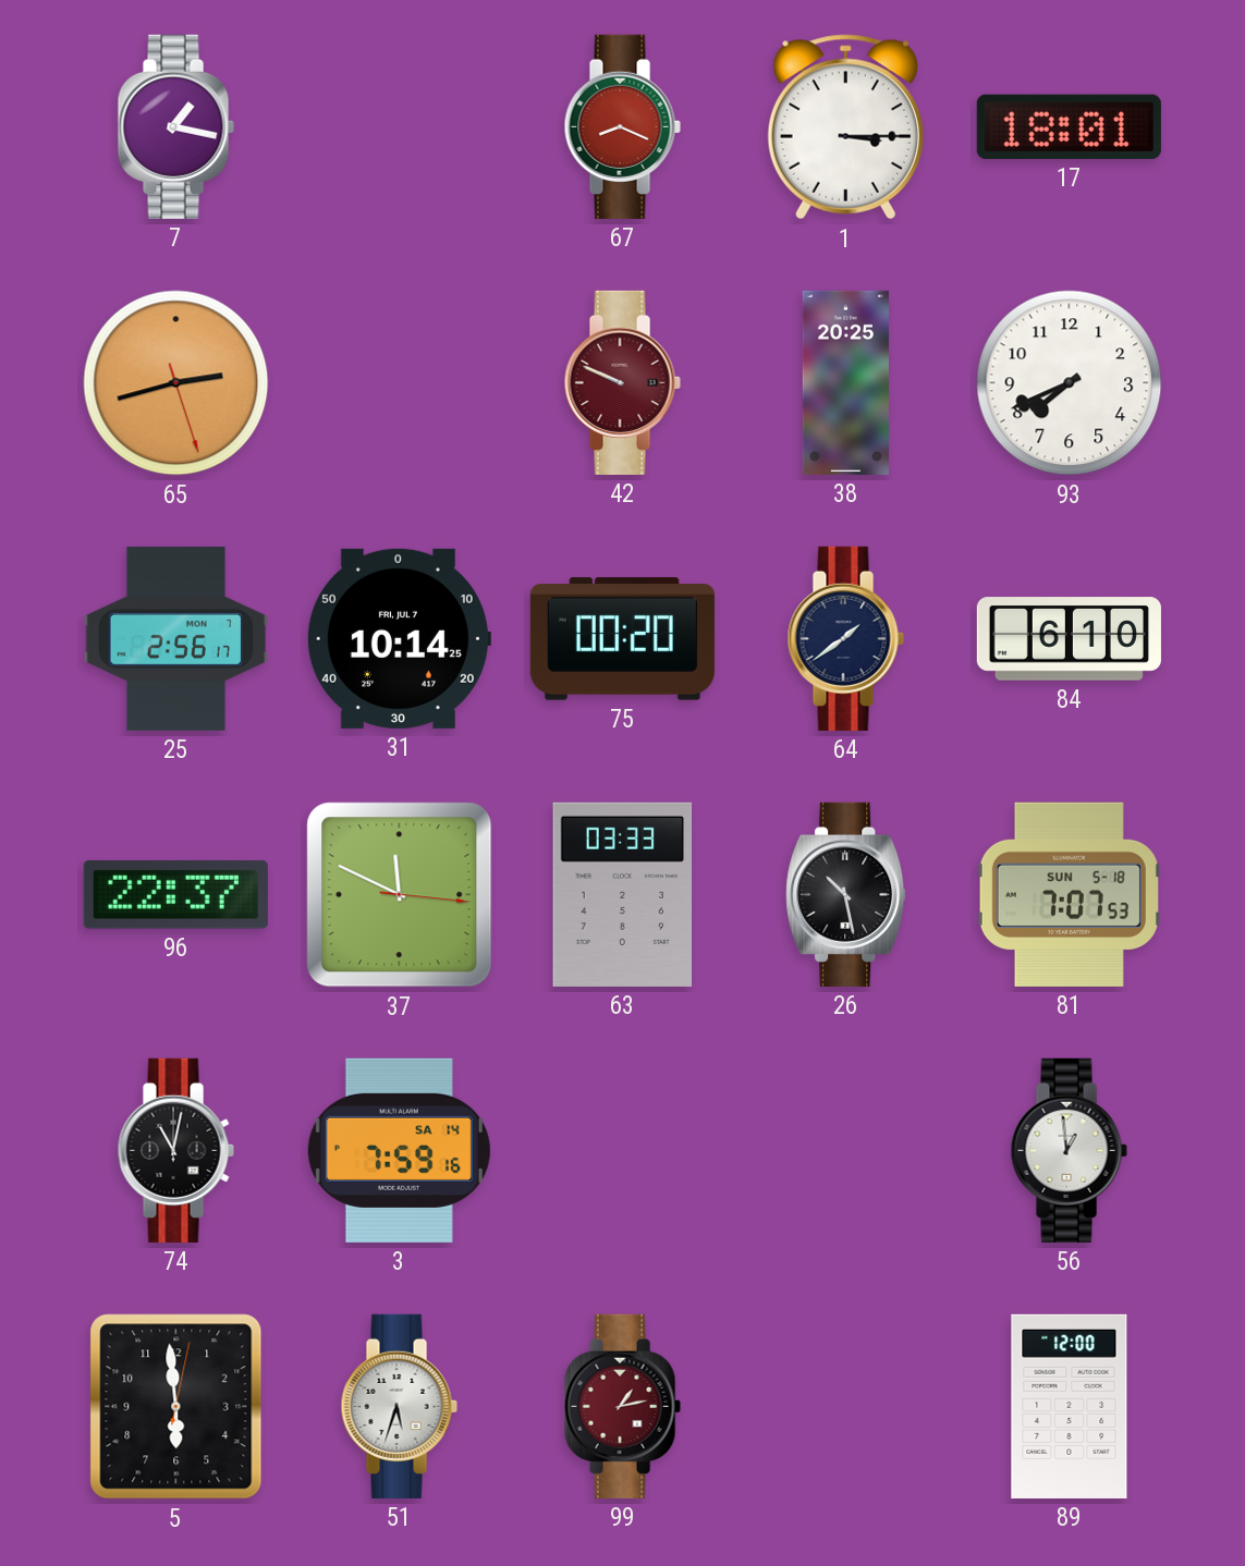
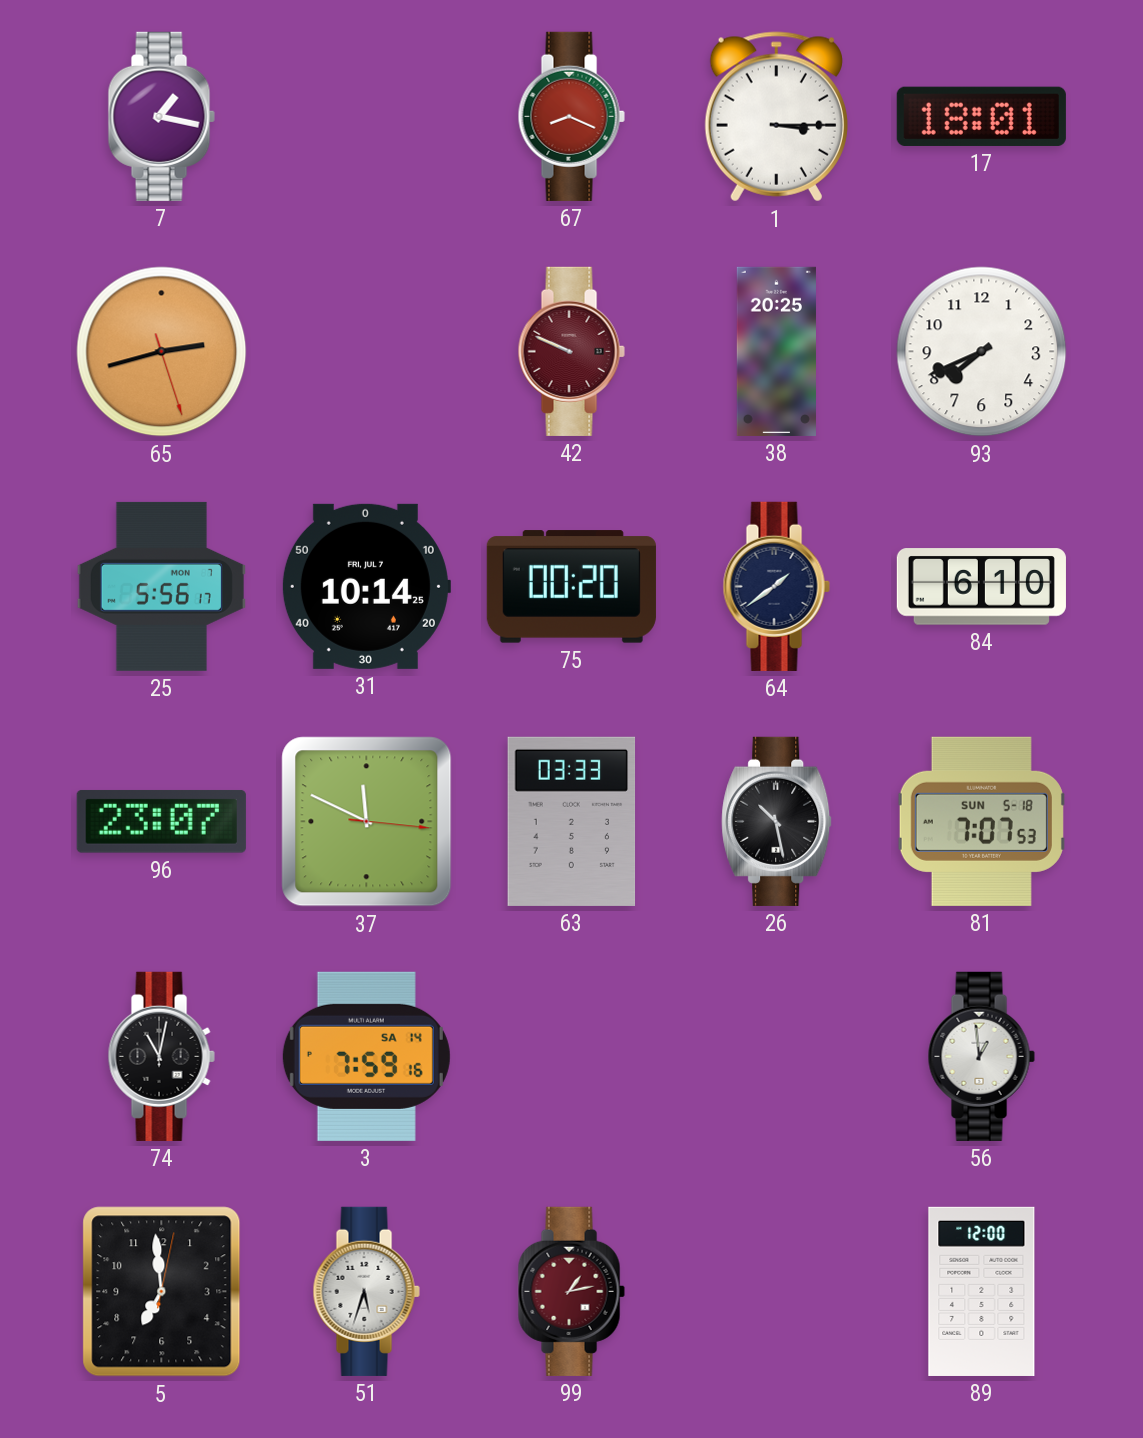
25: 2:56 -> 5:56
96: 22:37 -> 23:07
5: 5:59 -> 6:59
